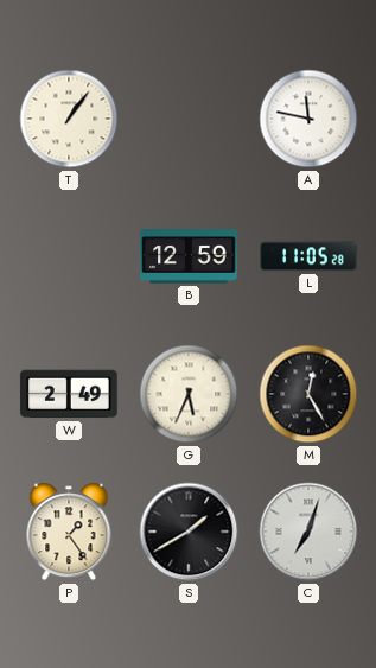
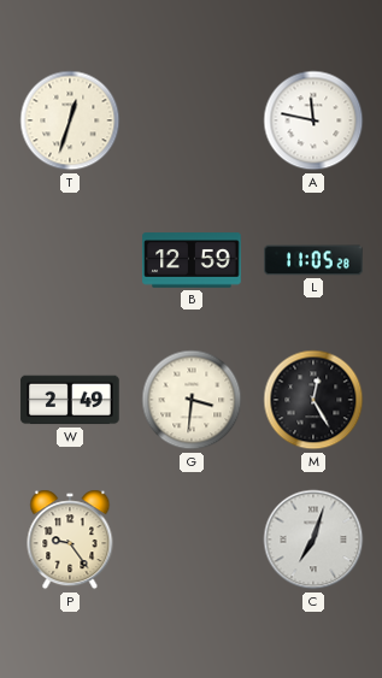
T: 1:06 -> 12:33
G: 5:34 -> 3:31
P: 1:24 -> 9:24
S: 1:40 -> none
